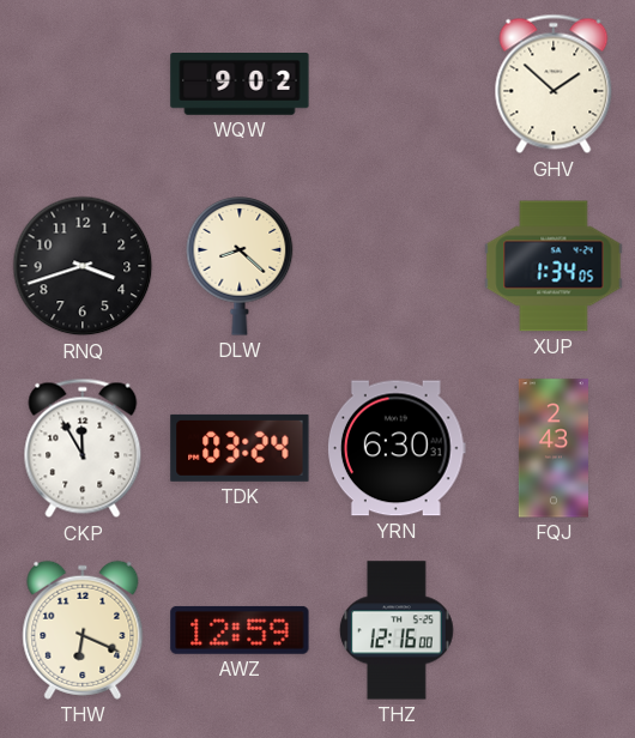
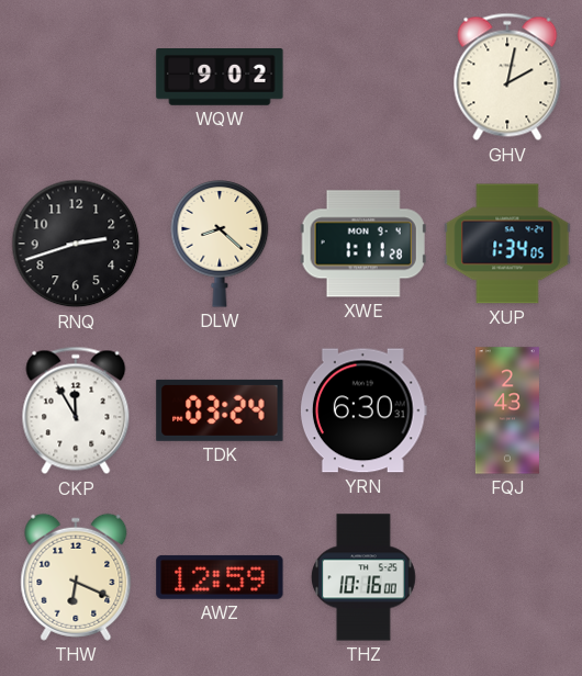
GHV: 1:52 -> 2:02
RNQ: 3:42 -> 2:42
XWE: none -> 1:11
THZ: 12:16 -> 10:16
